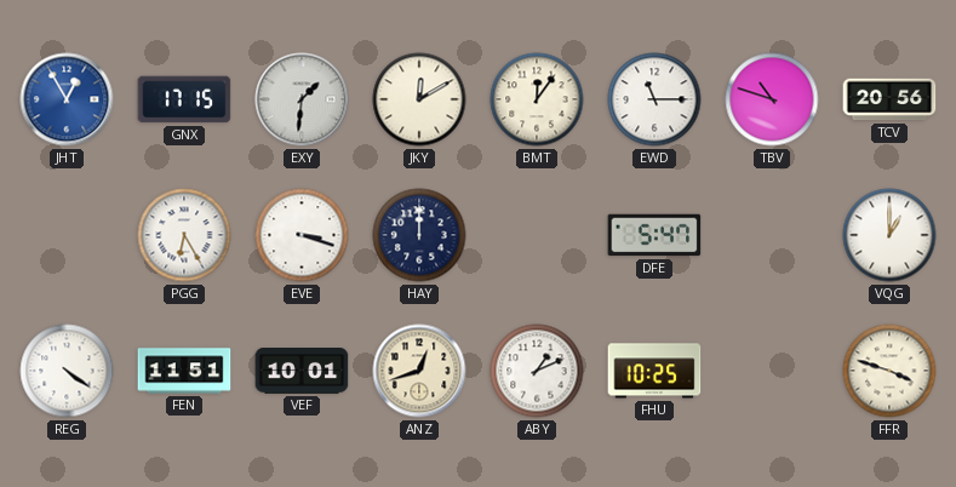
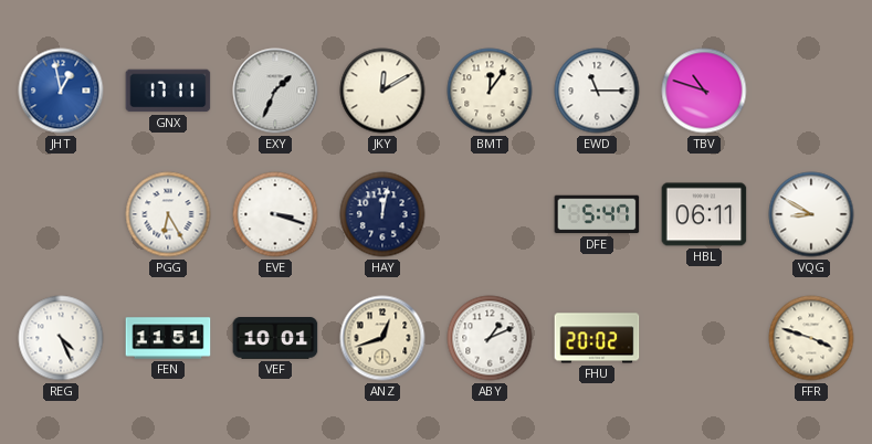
JHT: 12:55 -> 12:58
GNX: 17:15 -> 17:11
EXY: 1:31 -> 1:34
TCV: 20:56 -> none
HAY: 12:00 -> 12:02
HBL: none -> 06:11
VQG: 1:00 -> 8:50
REG: 4:21 -> 4:26
FHU: 10:25 -> 20:02
